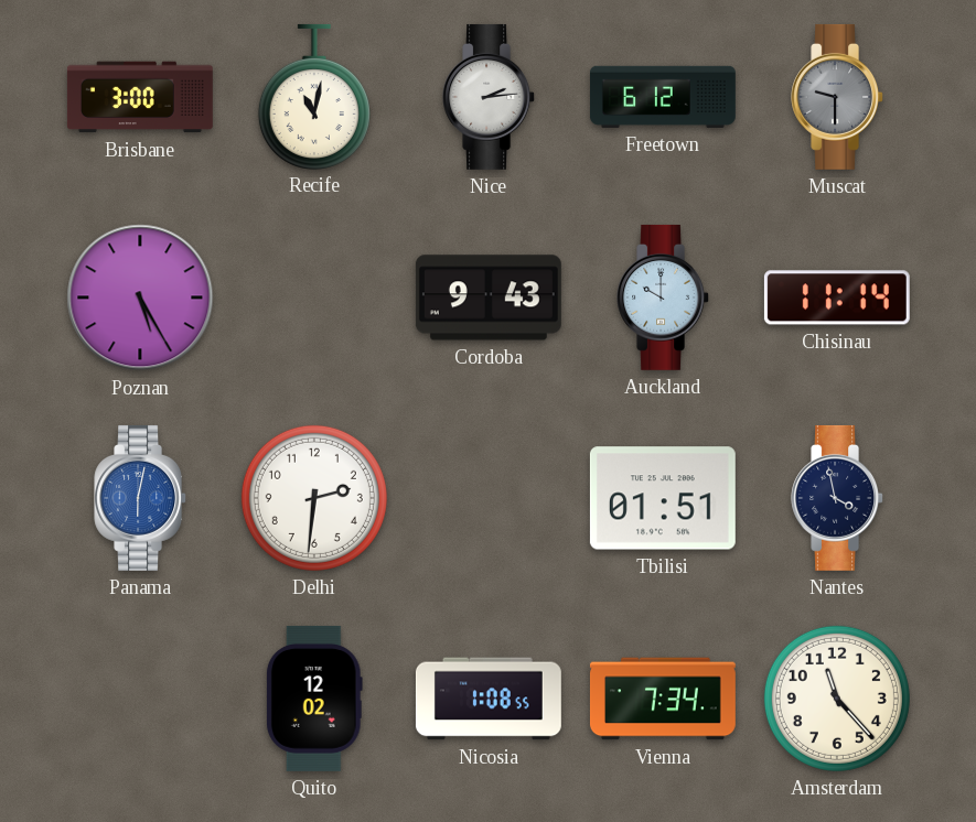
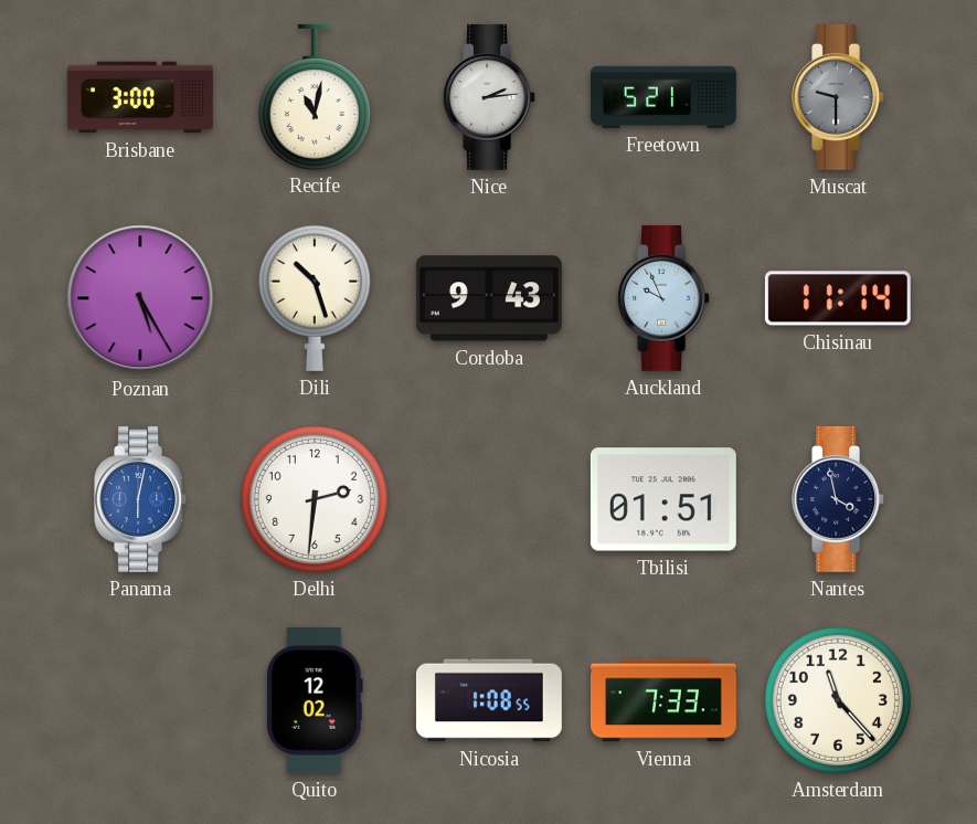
Freetown: 6:12 -> 5:21
Dili: none -> 10:27
Auckland: 10:00 -> 9:56
Vienna: 7:34 -> 7:33
